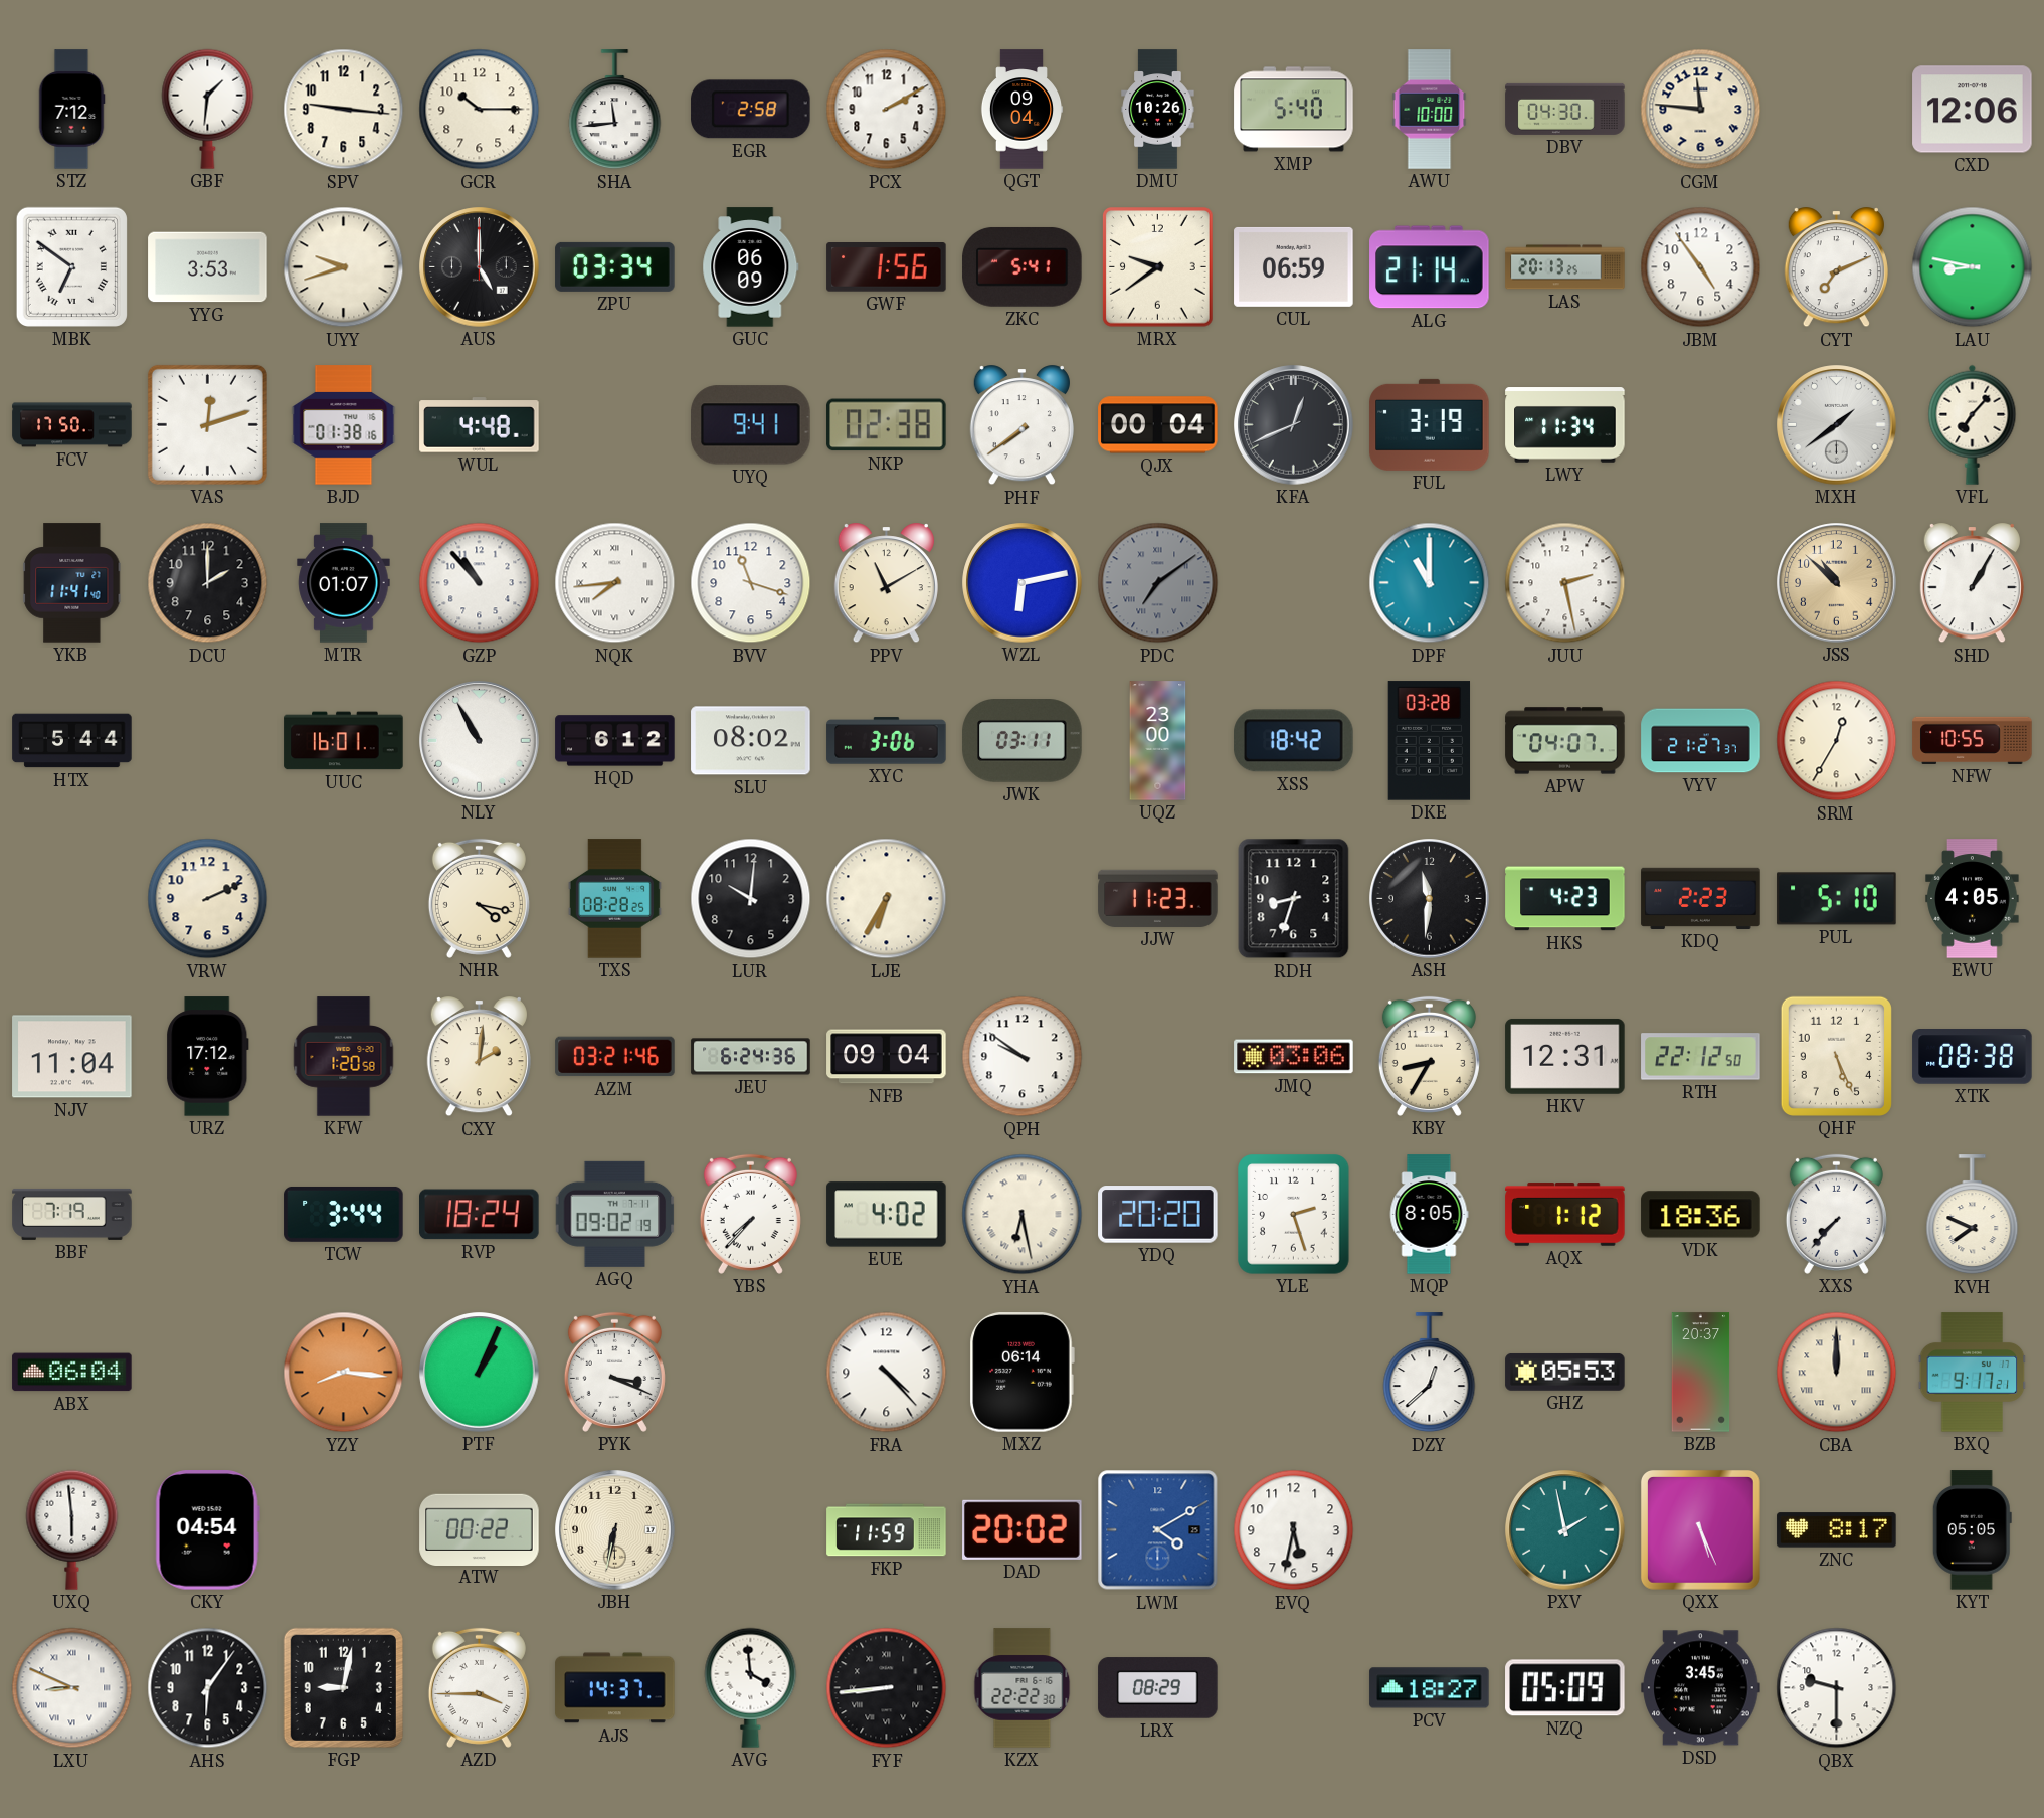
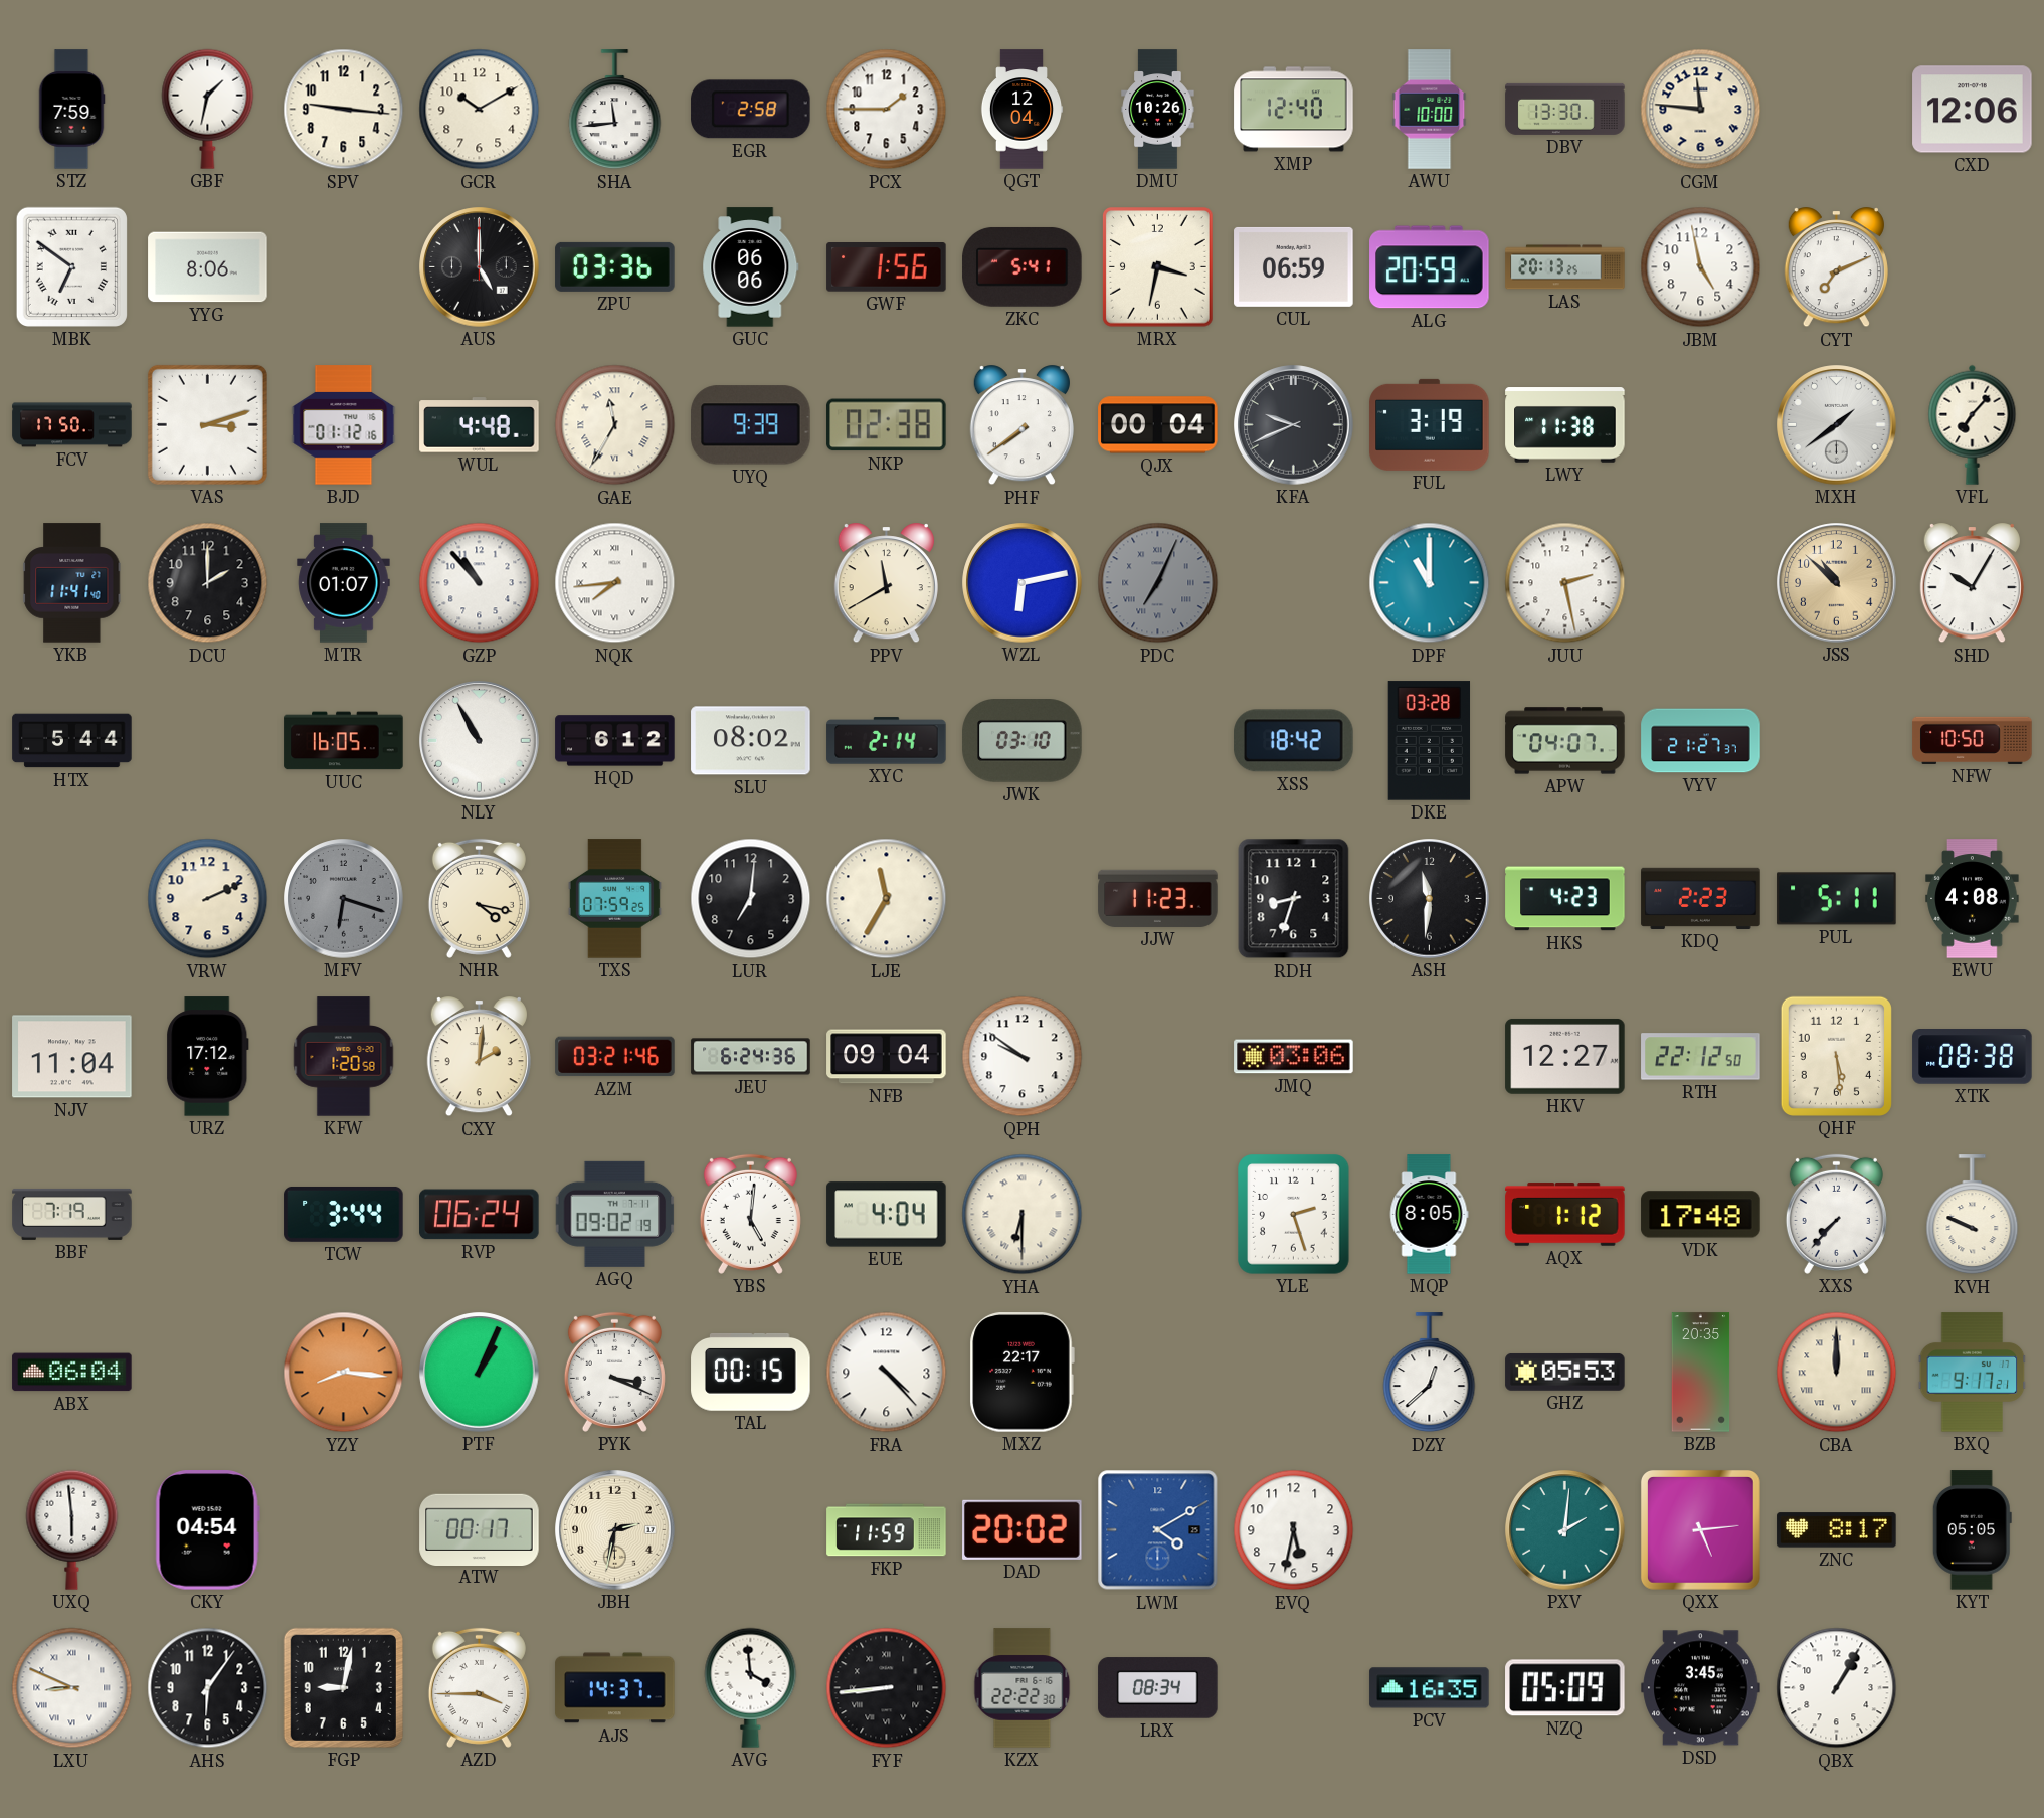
STZ: 7:12 -> 7:59
GBF: 1:31 -> 1:32
GCR: 10:15 -> 10:10
PCX: 2:10 -> 1:45
QGT: 09:04 -> 12:04
XMP: 5:40 -> 12:40
DBV: 04:30 -> 13:30
YYG: 3:53 -> 8:06
UYY: 9:42 -> none
ZPU: 03:34 -> 03:36
GUC: 06:09 -> 06:06
MRX: 9:39 -> 3:32
ALG: 21:14 -> 20:59
JBM: 4:54 -> 4:58
LAU: 8:47 -> none
VAS: 12:12 -> 3:12
BJD: 01:38 -> 01:12
GAE: none -> 11:35
UYQ: 9:41 -> 9:39
KFA: 12:41 -> 9:41
LWY: 11:34 -> 11:38
BVV: 11:18 -> none
PPV: 11:10 -> 11:40
PDC: 7:09 -> 7:04
SHD: 1:05 -> 10:05
UUC: 16:01 -> 16:05
XYC: 3:06 -> 2:14
JWK: 03:11 -> 03:10
UQZ: 23:00 -> none
SRM: 12:35 -> none
NFW: 10:55 -> 10:50
MFV: none -> 6:18
TXS: 08:28 -> 07:59
LUR: 10:01 -> 7:01
LJE: 6:35 -> 11:35
PUL: 5:10 -> 5:11
EWU: 4:05 -> 4:08
KBY: 8:35 -> none
HKV: 12:31 -> 12:27
QHF: 5:26 -> 5:29
RVP: 18:24 -> 06:24
YBS: 7:37 -> 5:01
EUE: 4:02 -> 4:04
YHA: 6:28 -> 6:30
YDQ: 20:20 -> none
VDK: 18:36 -> 17:48
KVH: 7:49 -> 9:49
TAL: none -> 00:15
MXZ: 06:14 -> 22:17
BZB: 20:37 -> 20:35
ATW: 00:22 -> 00:17
JBH: 6:32 -> 2:32
PXV: 1:58 -> 2:01
QXX: 5:26 -> 5:14
LRX: 08:29 -> 08:34
PCV: 18:27 -> 16:35
QBX: 9:30 -> 1:05
